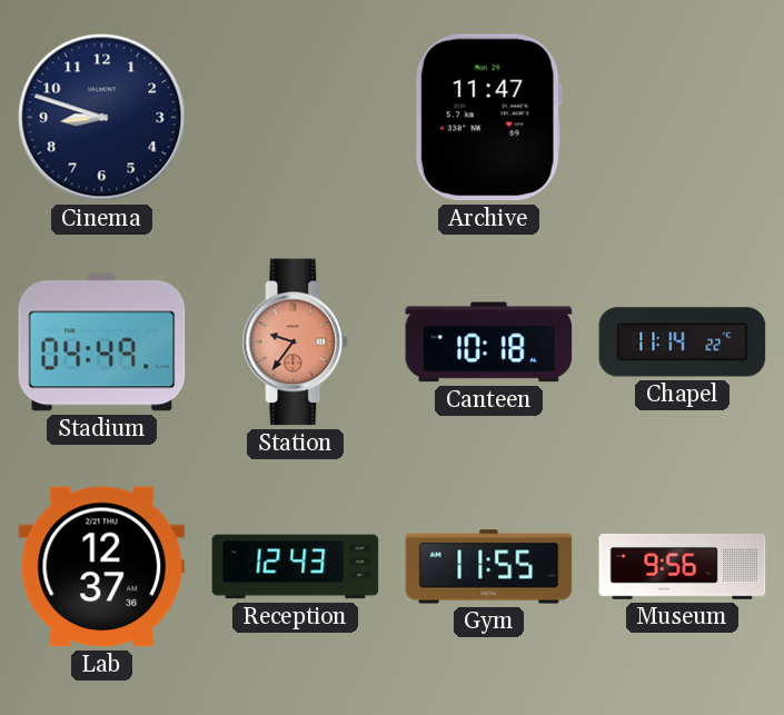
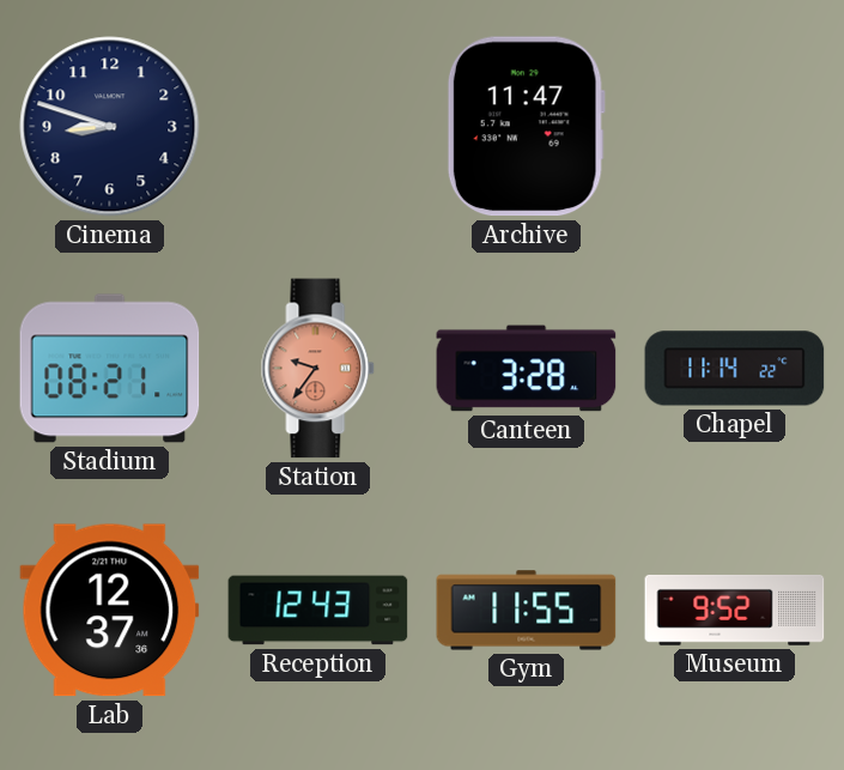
Stadium: 04:49 -> 08:21
Canteen: 10:18 -> 3:28
Museum: 9:56 -> 9:52
